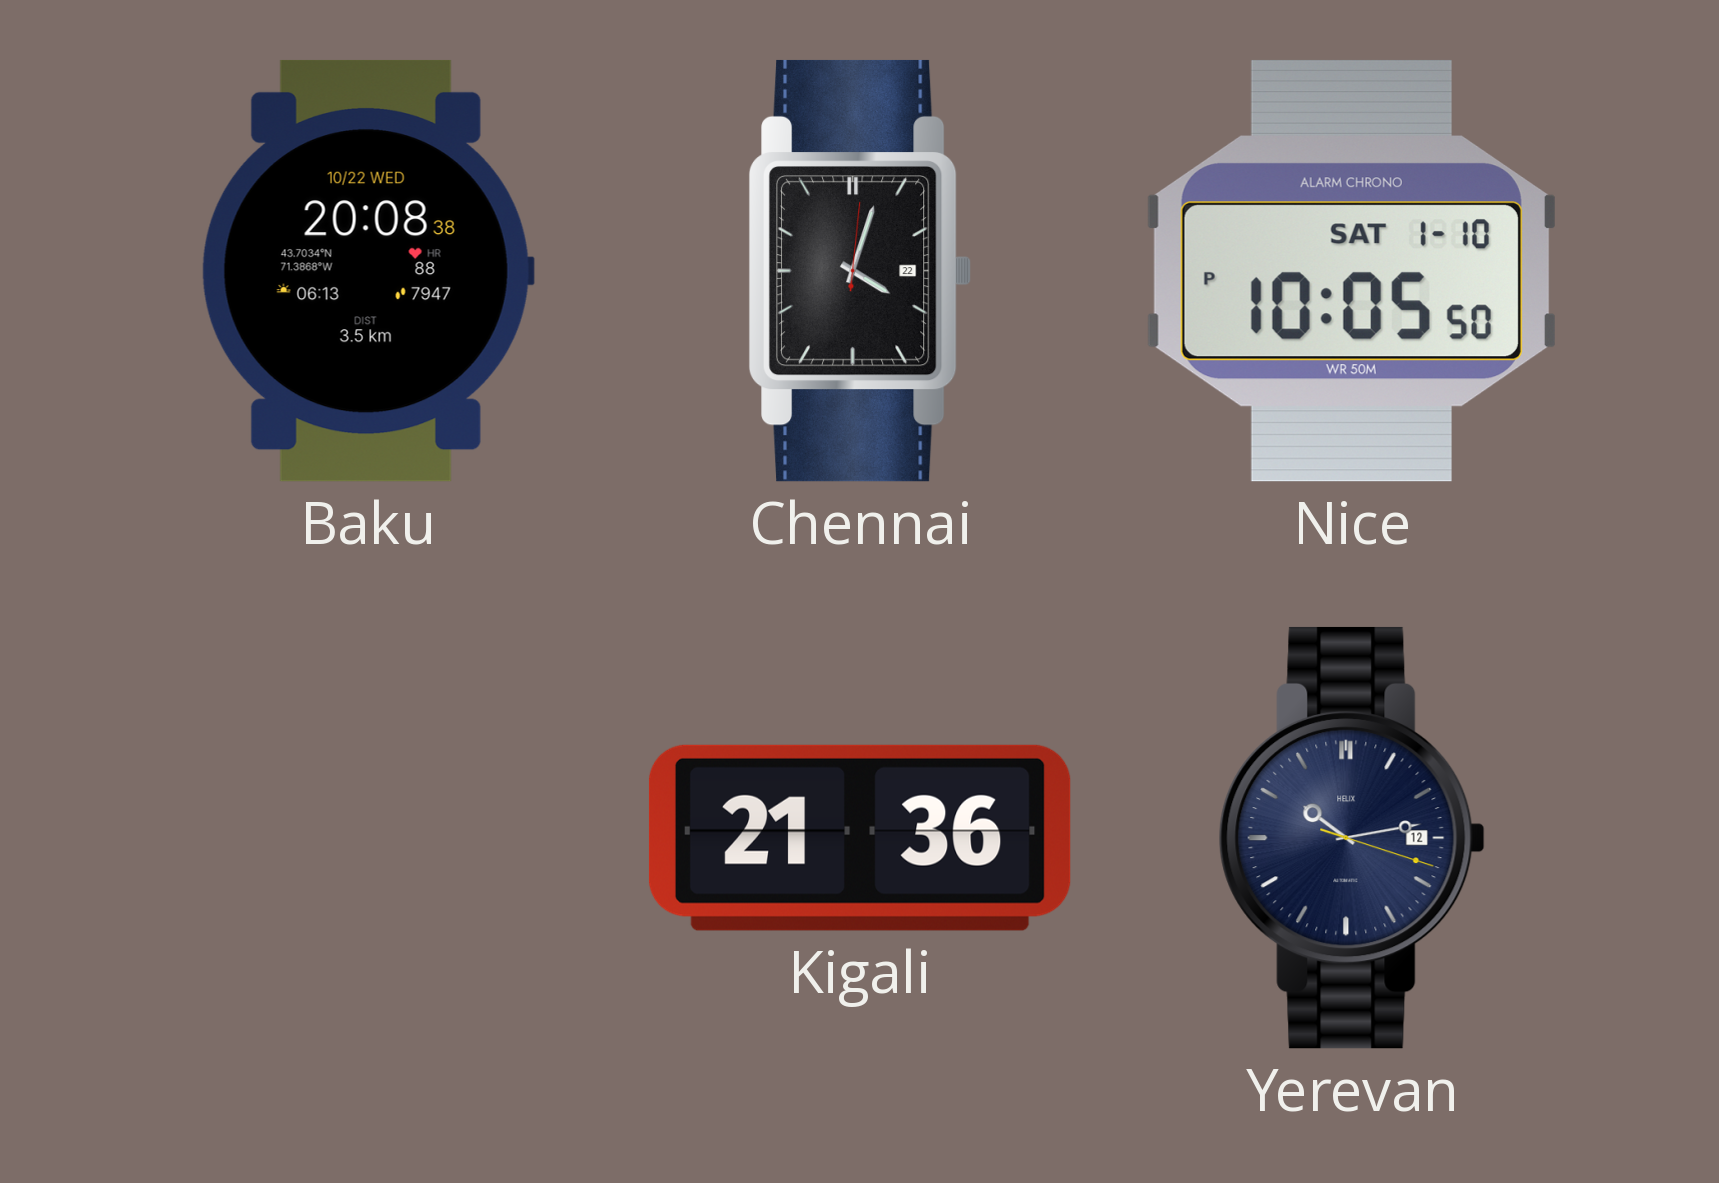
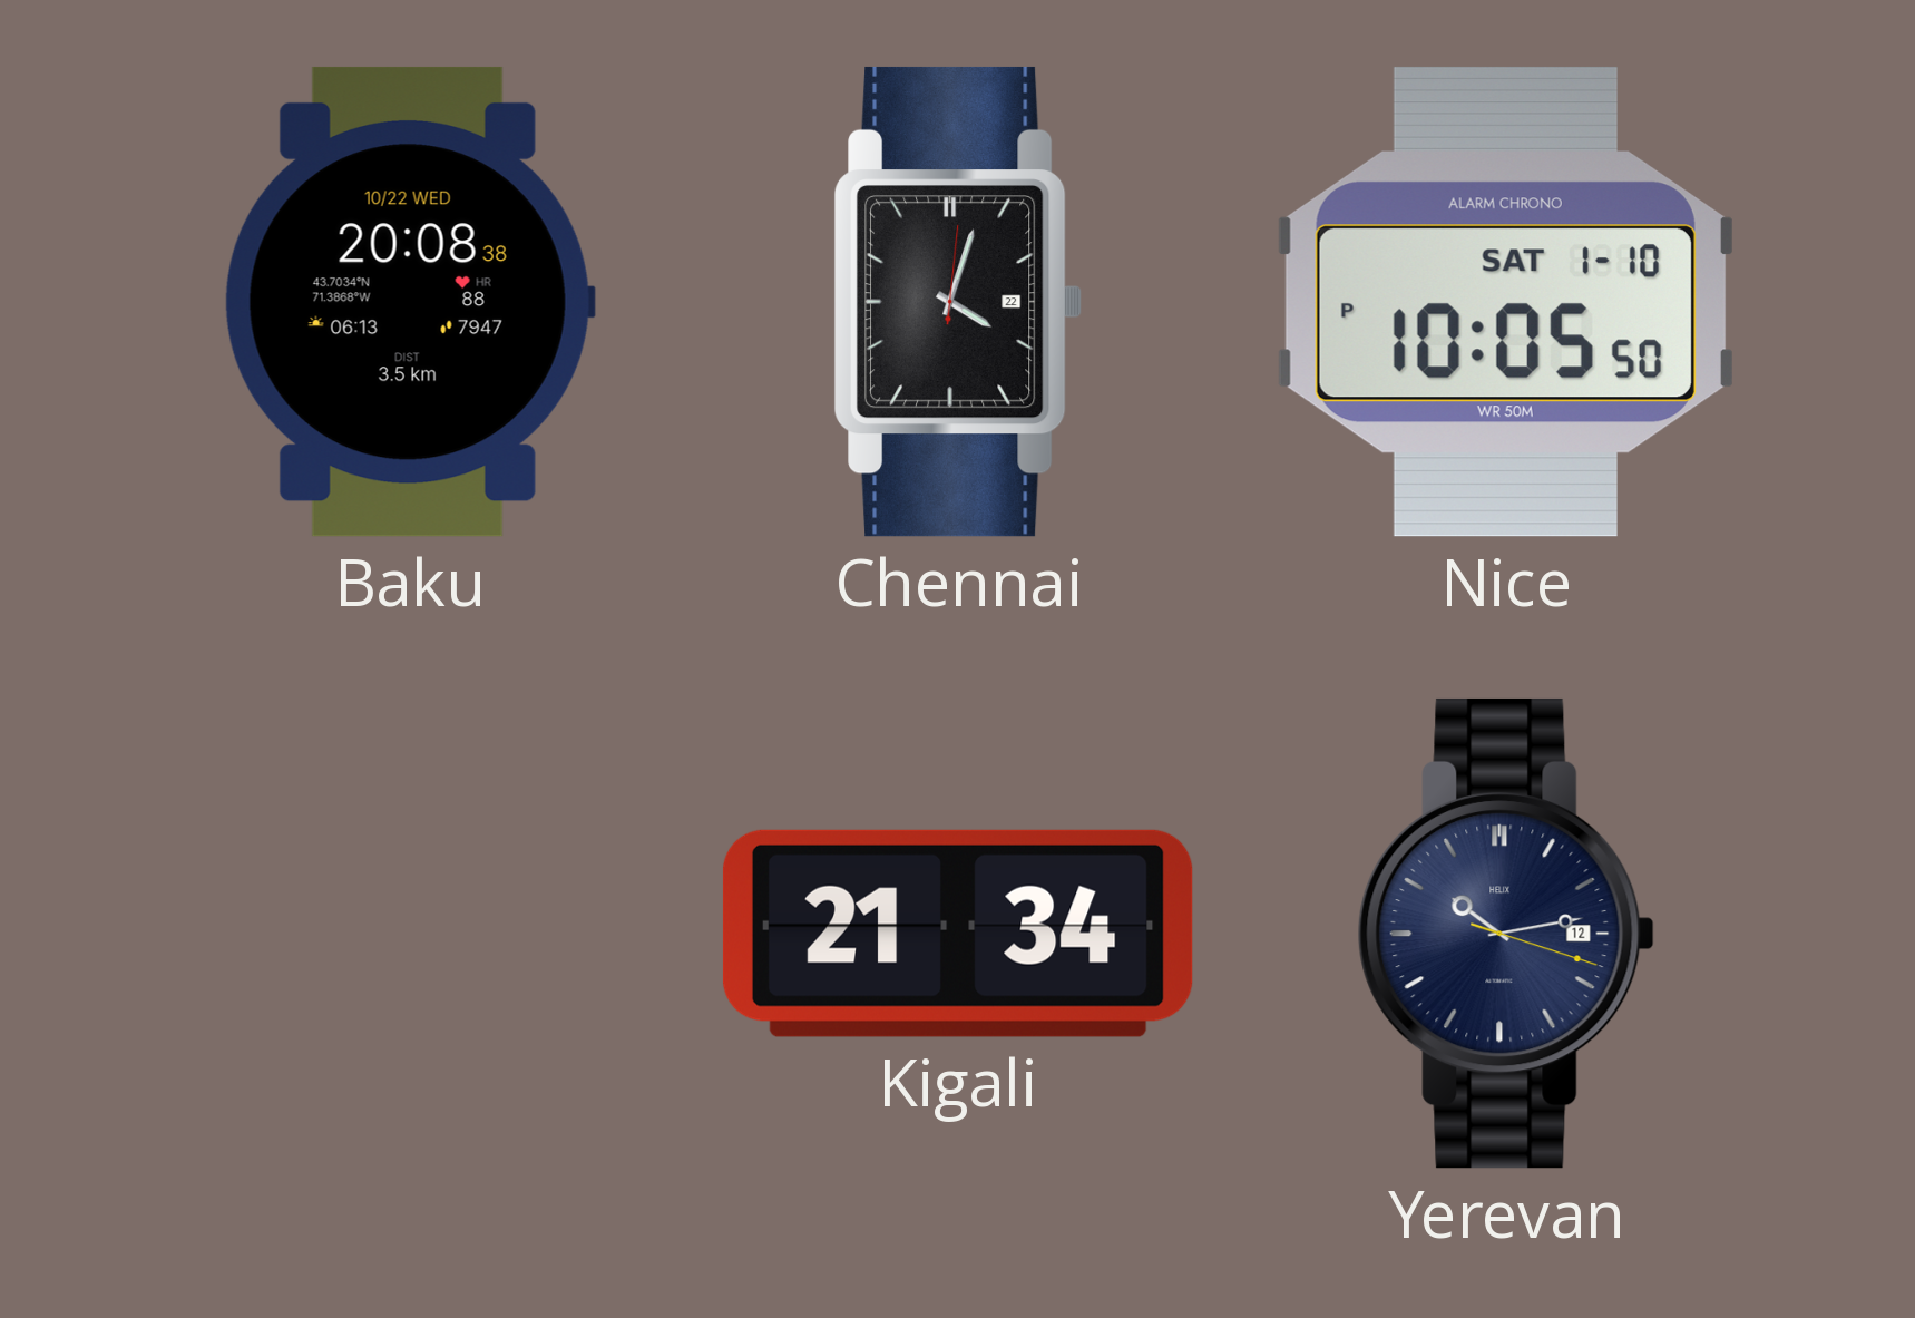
Kigali: 21:36 -> 21:34
